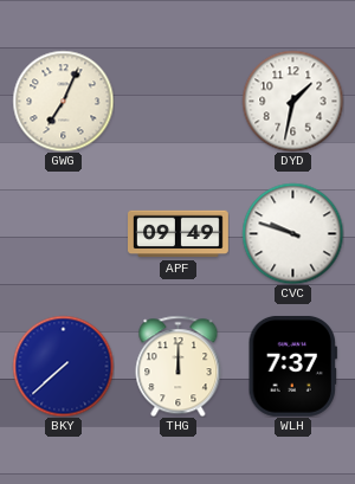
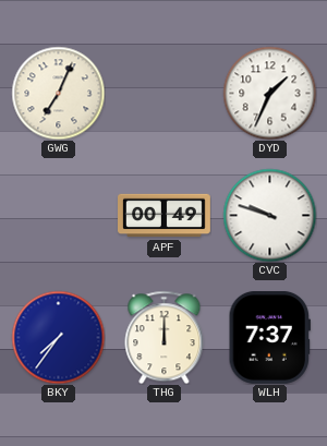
DYD: 1:32 -> 1:34
APF: 09:49 -> 00:49
BKY: 7:38 -> 7:36
